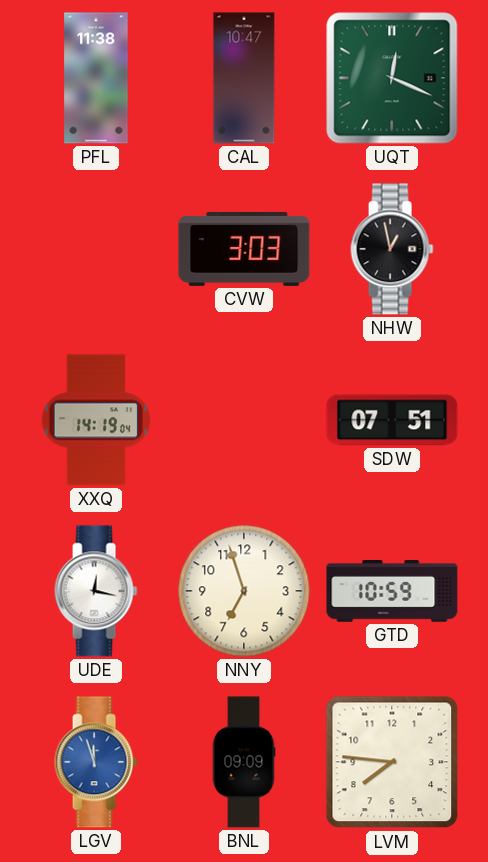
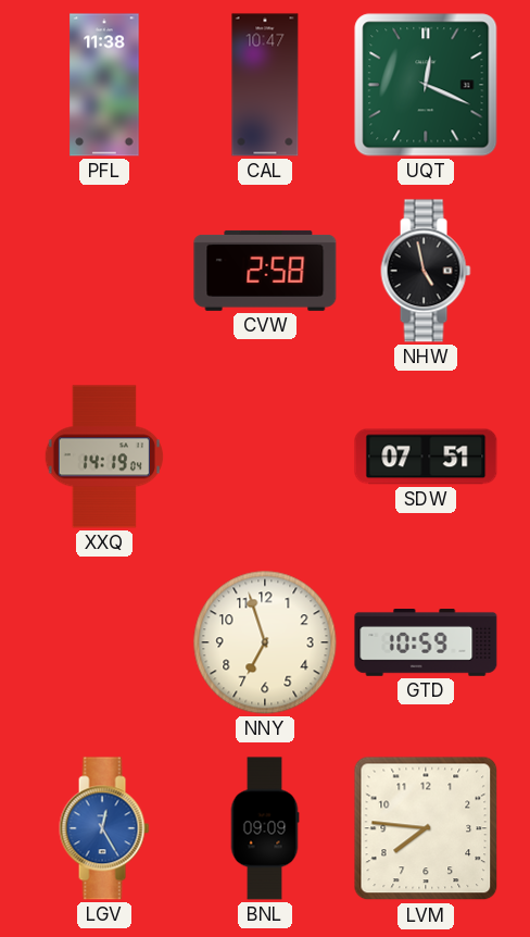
CVW: 3:03 -> 2:58
NHW: 12:58 -> 4:58
UDE: 12:17 -> none
LGV: 11:57 -> 12:25
